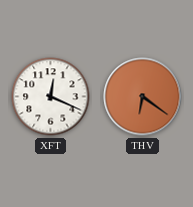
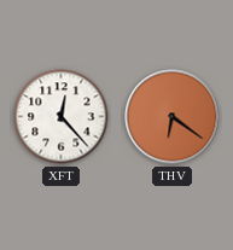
XFT: 12:19 -> 12:23
